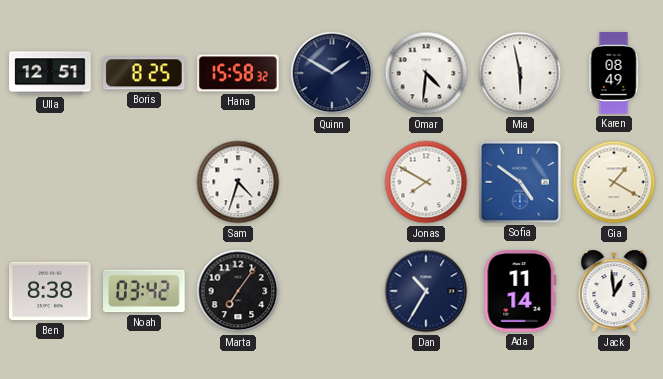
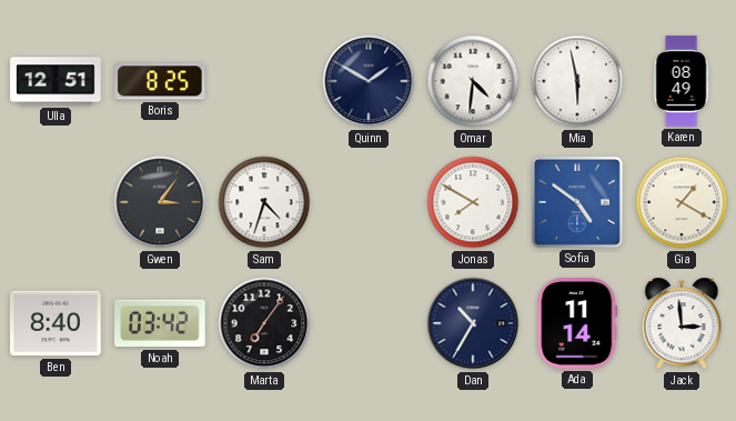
Hana: 15:58 -> none
Gwen: none -> 3:06
Ben: 8:38 -> 8:40
Jack: 12:59 -> 2:59
